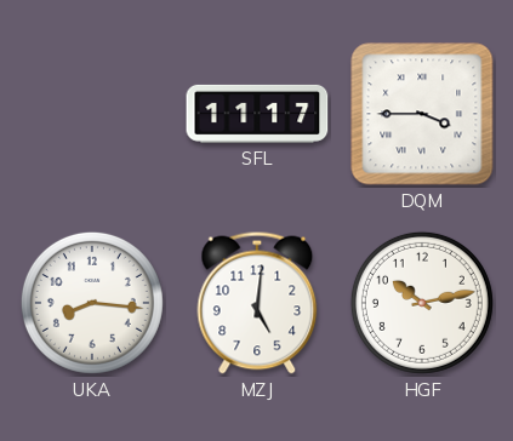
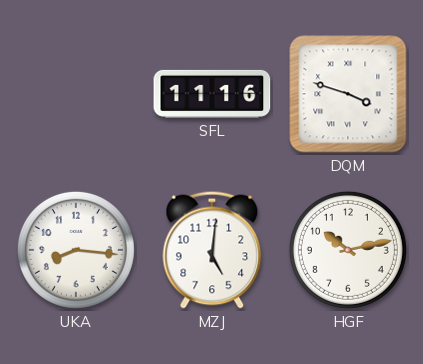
SFL: 11:17 -> 11:16
DQM: 3:45 -> 3:48
